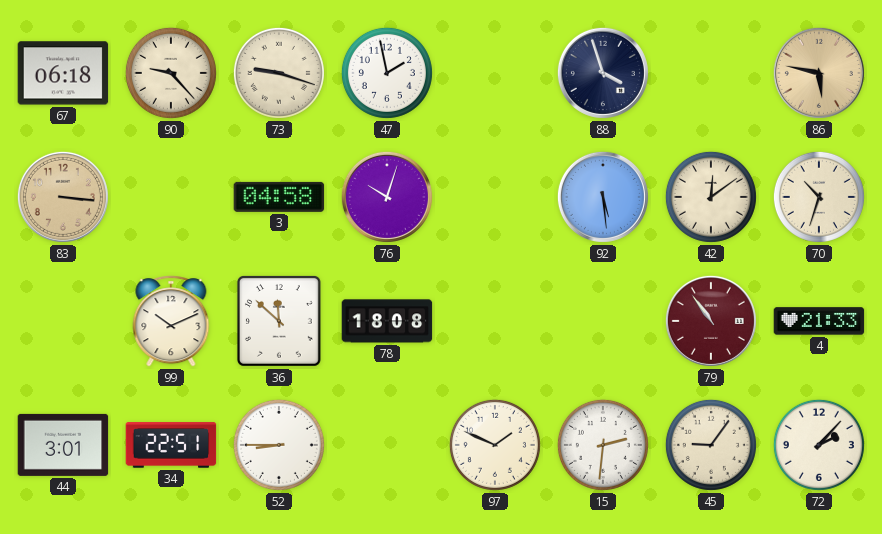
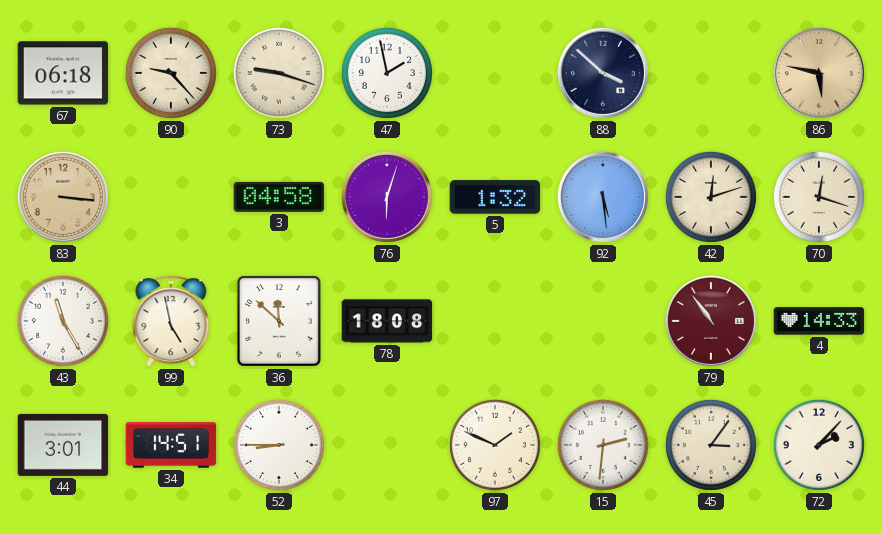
88: 3:57 -> 3:52
76: 10:03 -> 6:03
5: none -> 1:32
42: 12:09 -> 12:12
70: 10:33 -> 12:18
43: none -> 11:25
99: 10:11 -> 4:58
4: 21:33 -> 14:33
34: 22:51 -> 14:51
45: 9:06 -> 3:06
